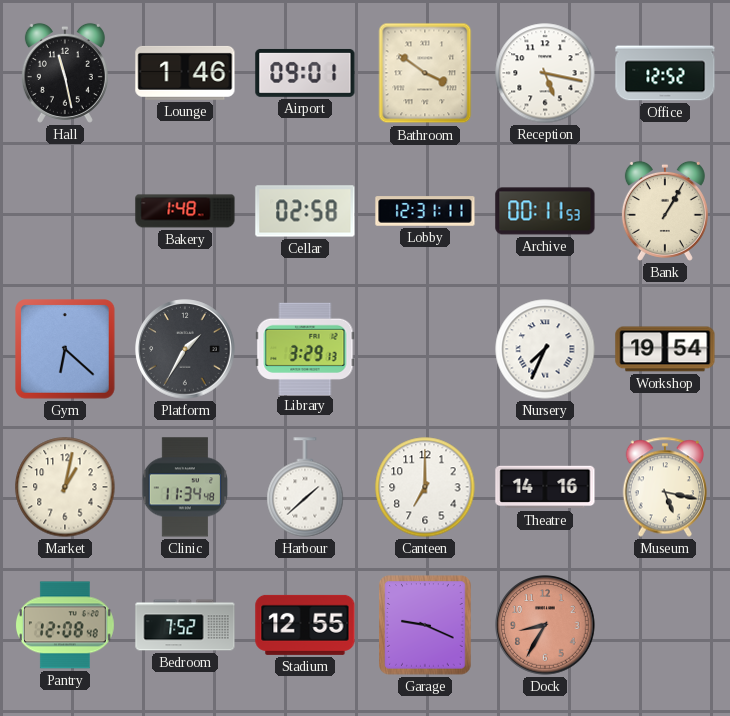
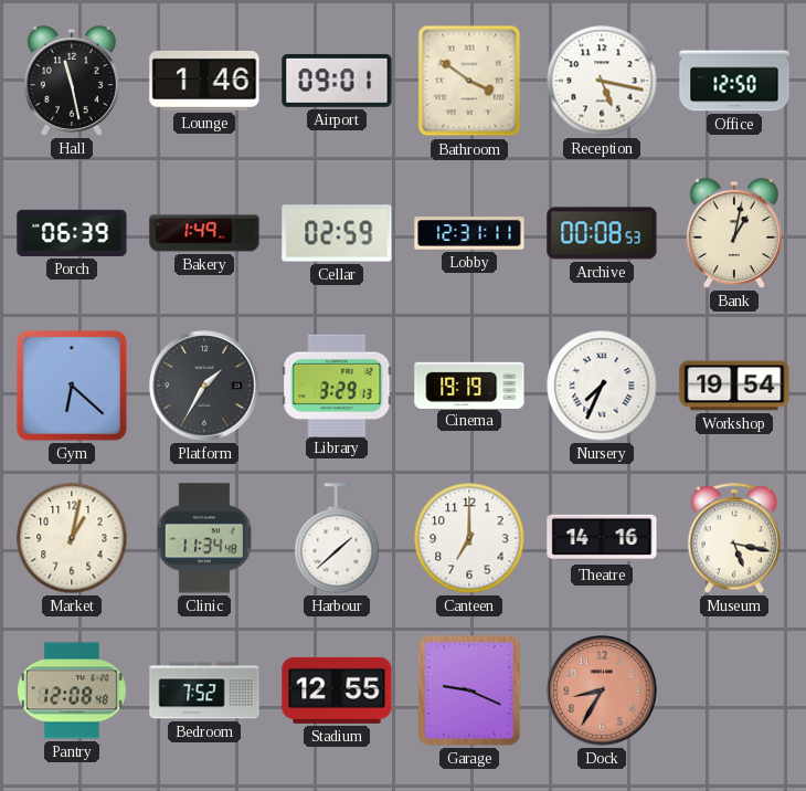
Office: 12:52 -> 12:50
Porch: none -> 06:39
Bakery: 1:48 -> 1:49
Cellar: 02:58 -> 02:59
Archive: 00:11 -> 00:08
Bank: 1:05 -> 1:02
Cinema: none -> 19:19
